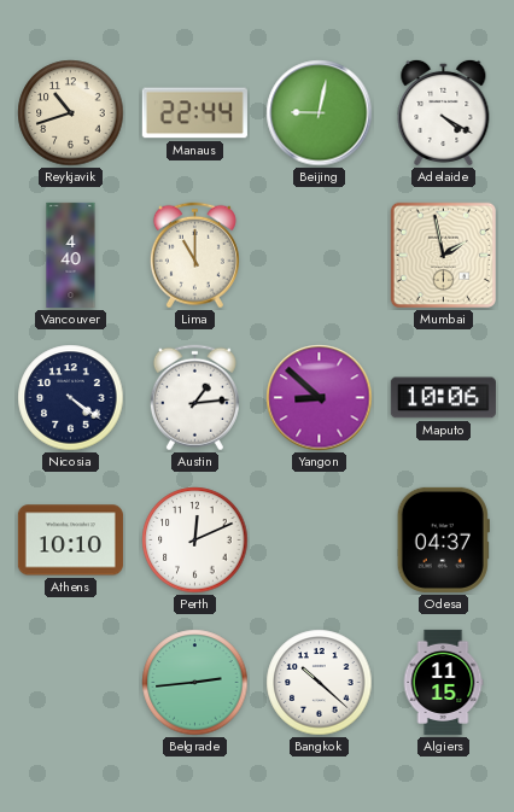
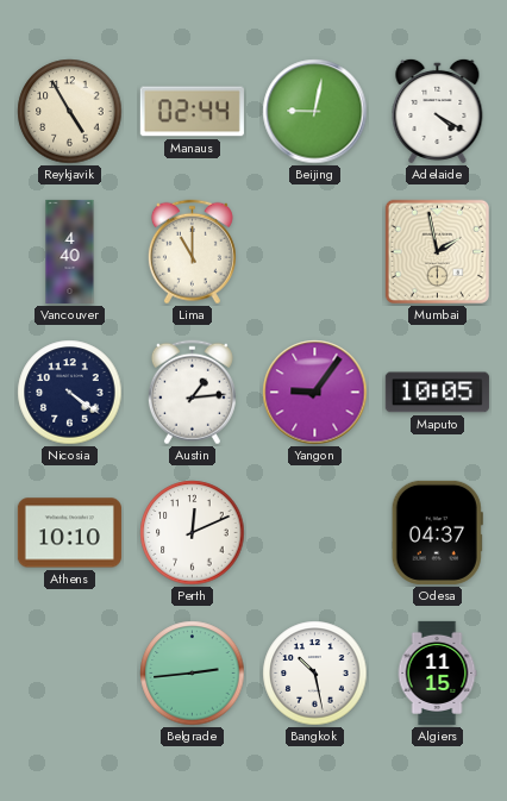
Reykjavik: 10:42 -> 4:55
Manaus: 22:44 -> 02:44
Yangon: 8:52 -> 9:06
Maputo: 10:06 -> 10:05
Bangkok: 10:22 -> 10:28
